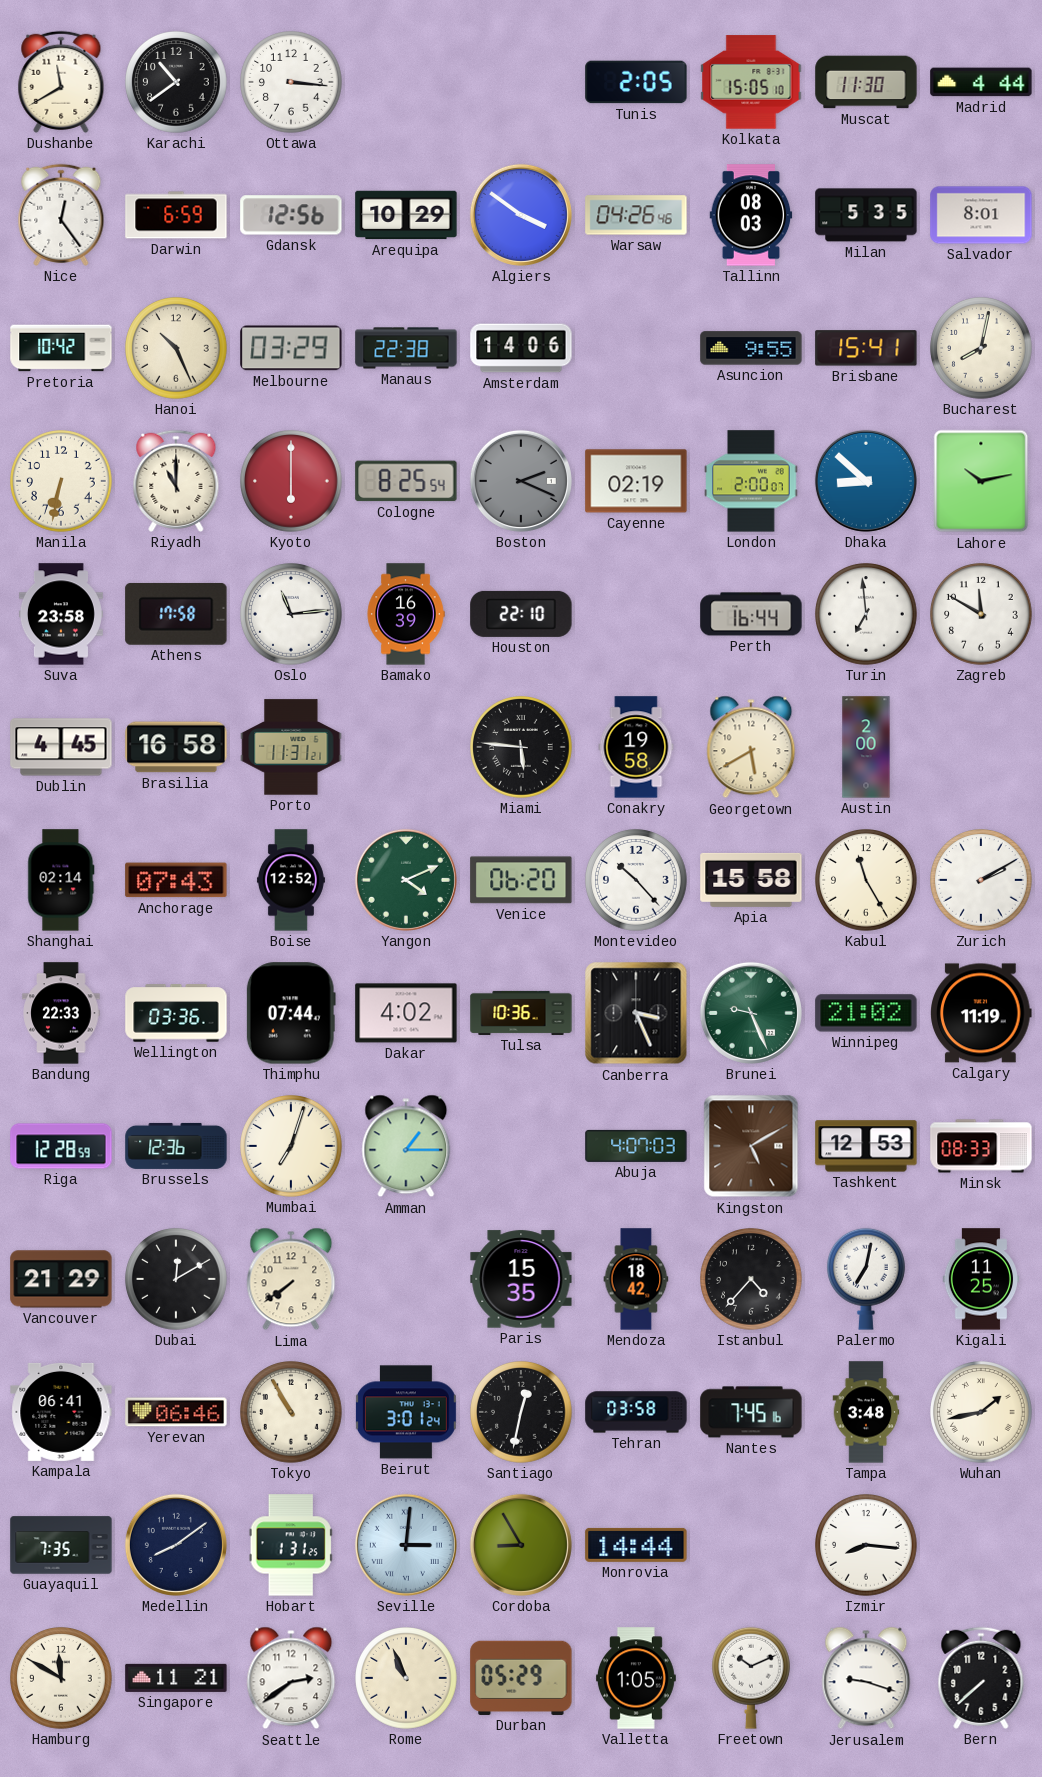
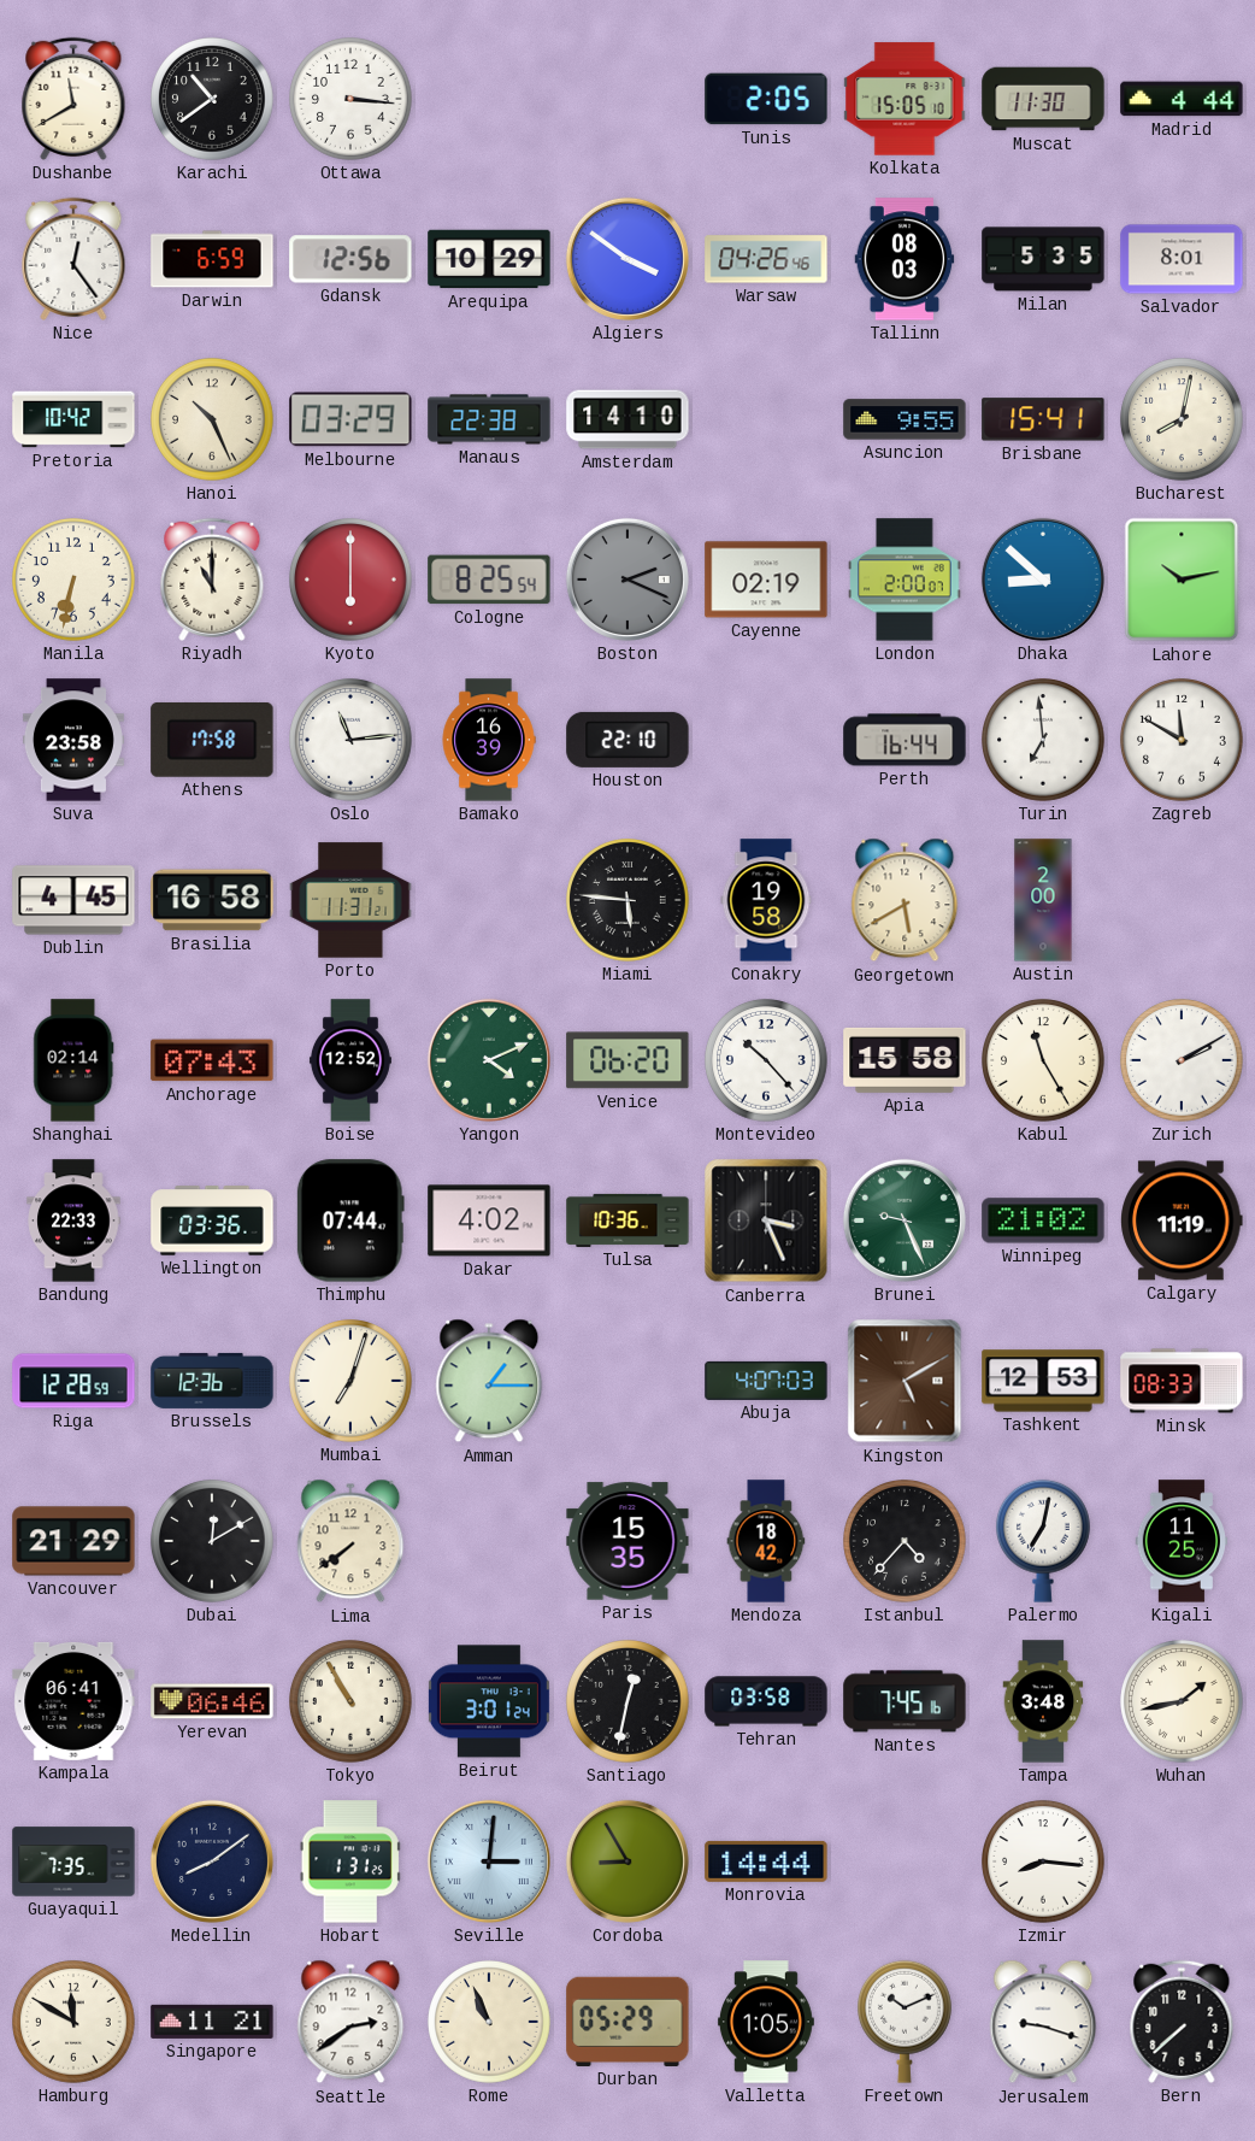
Amsterdam: 14:06 -> 14:10
